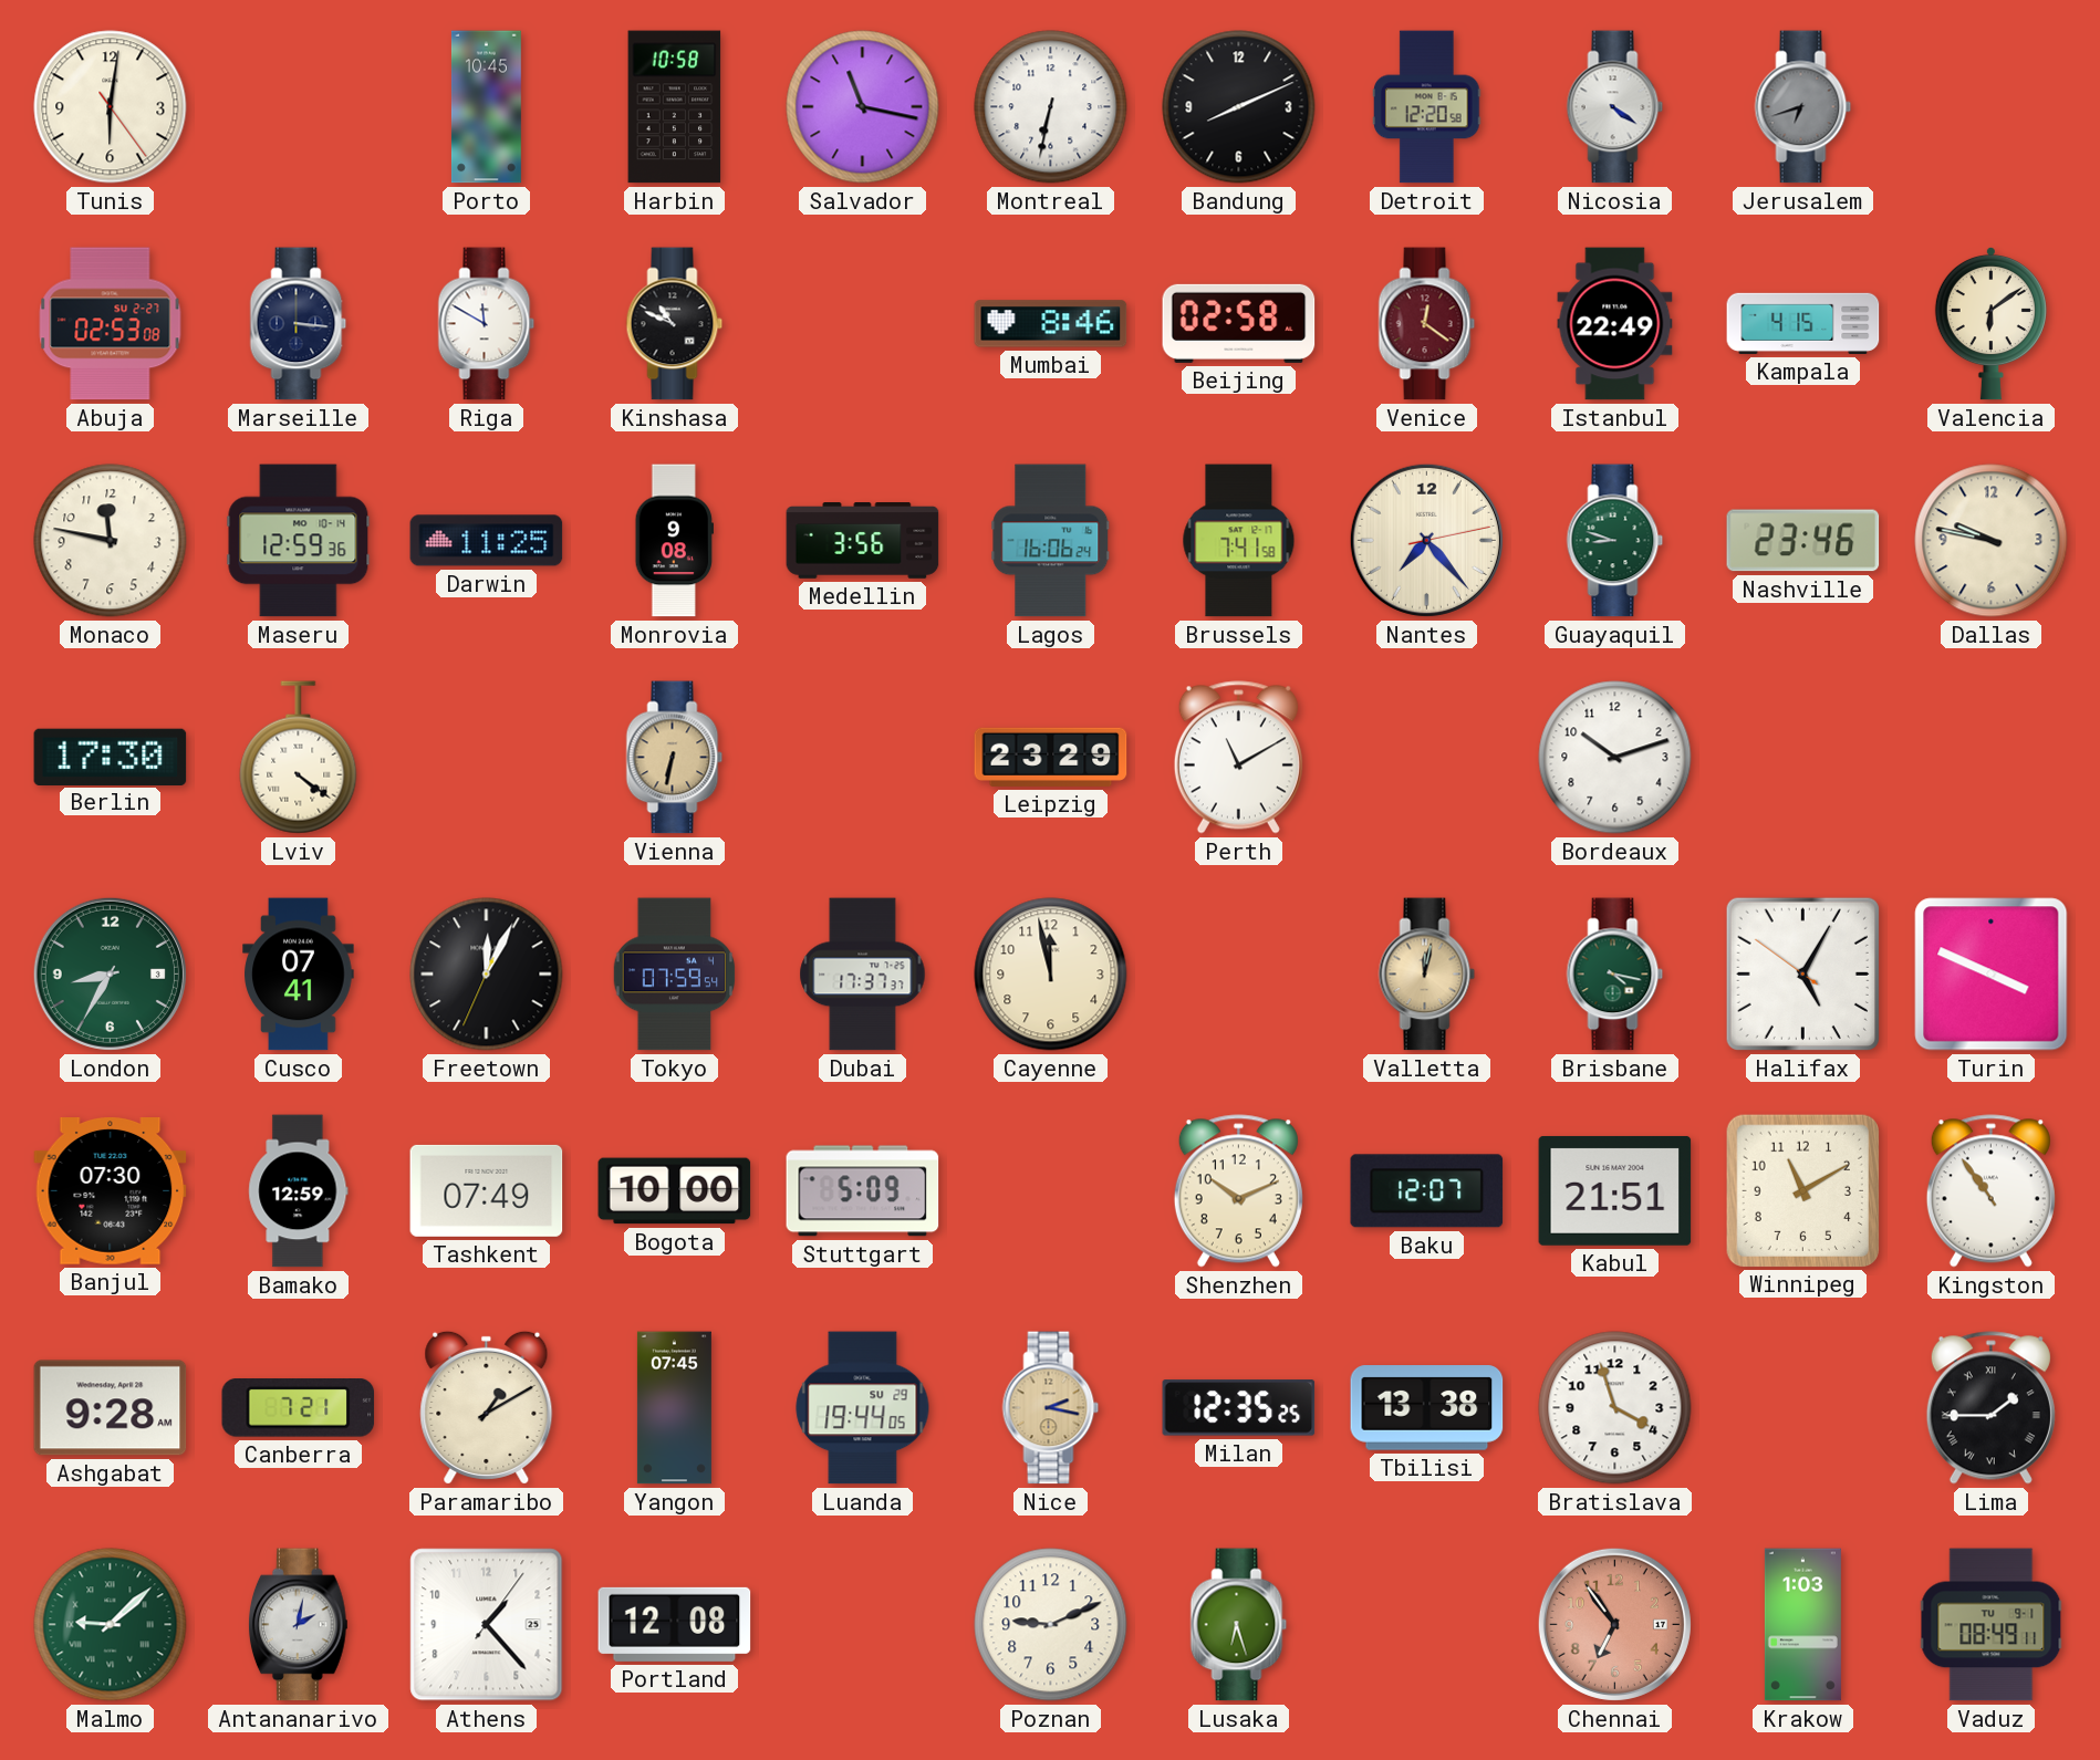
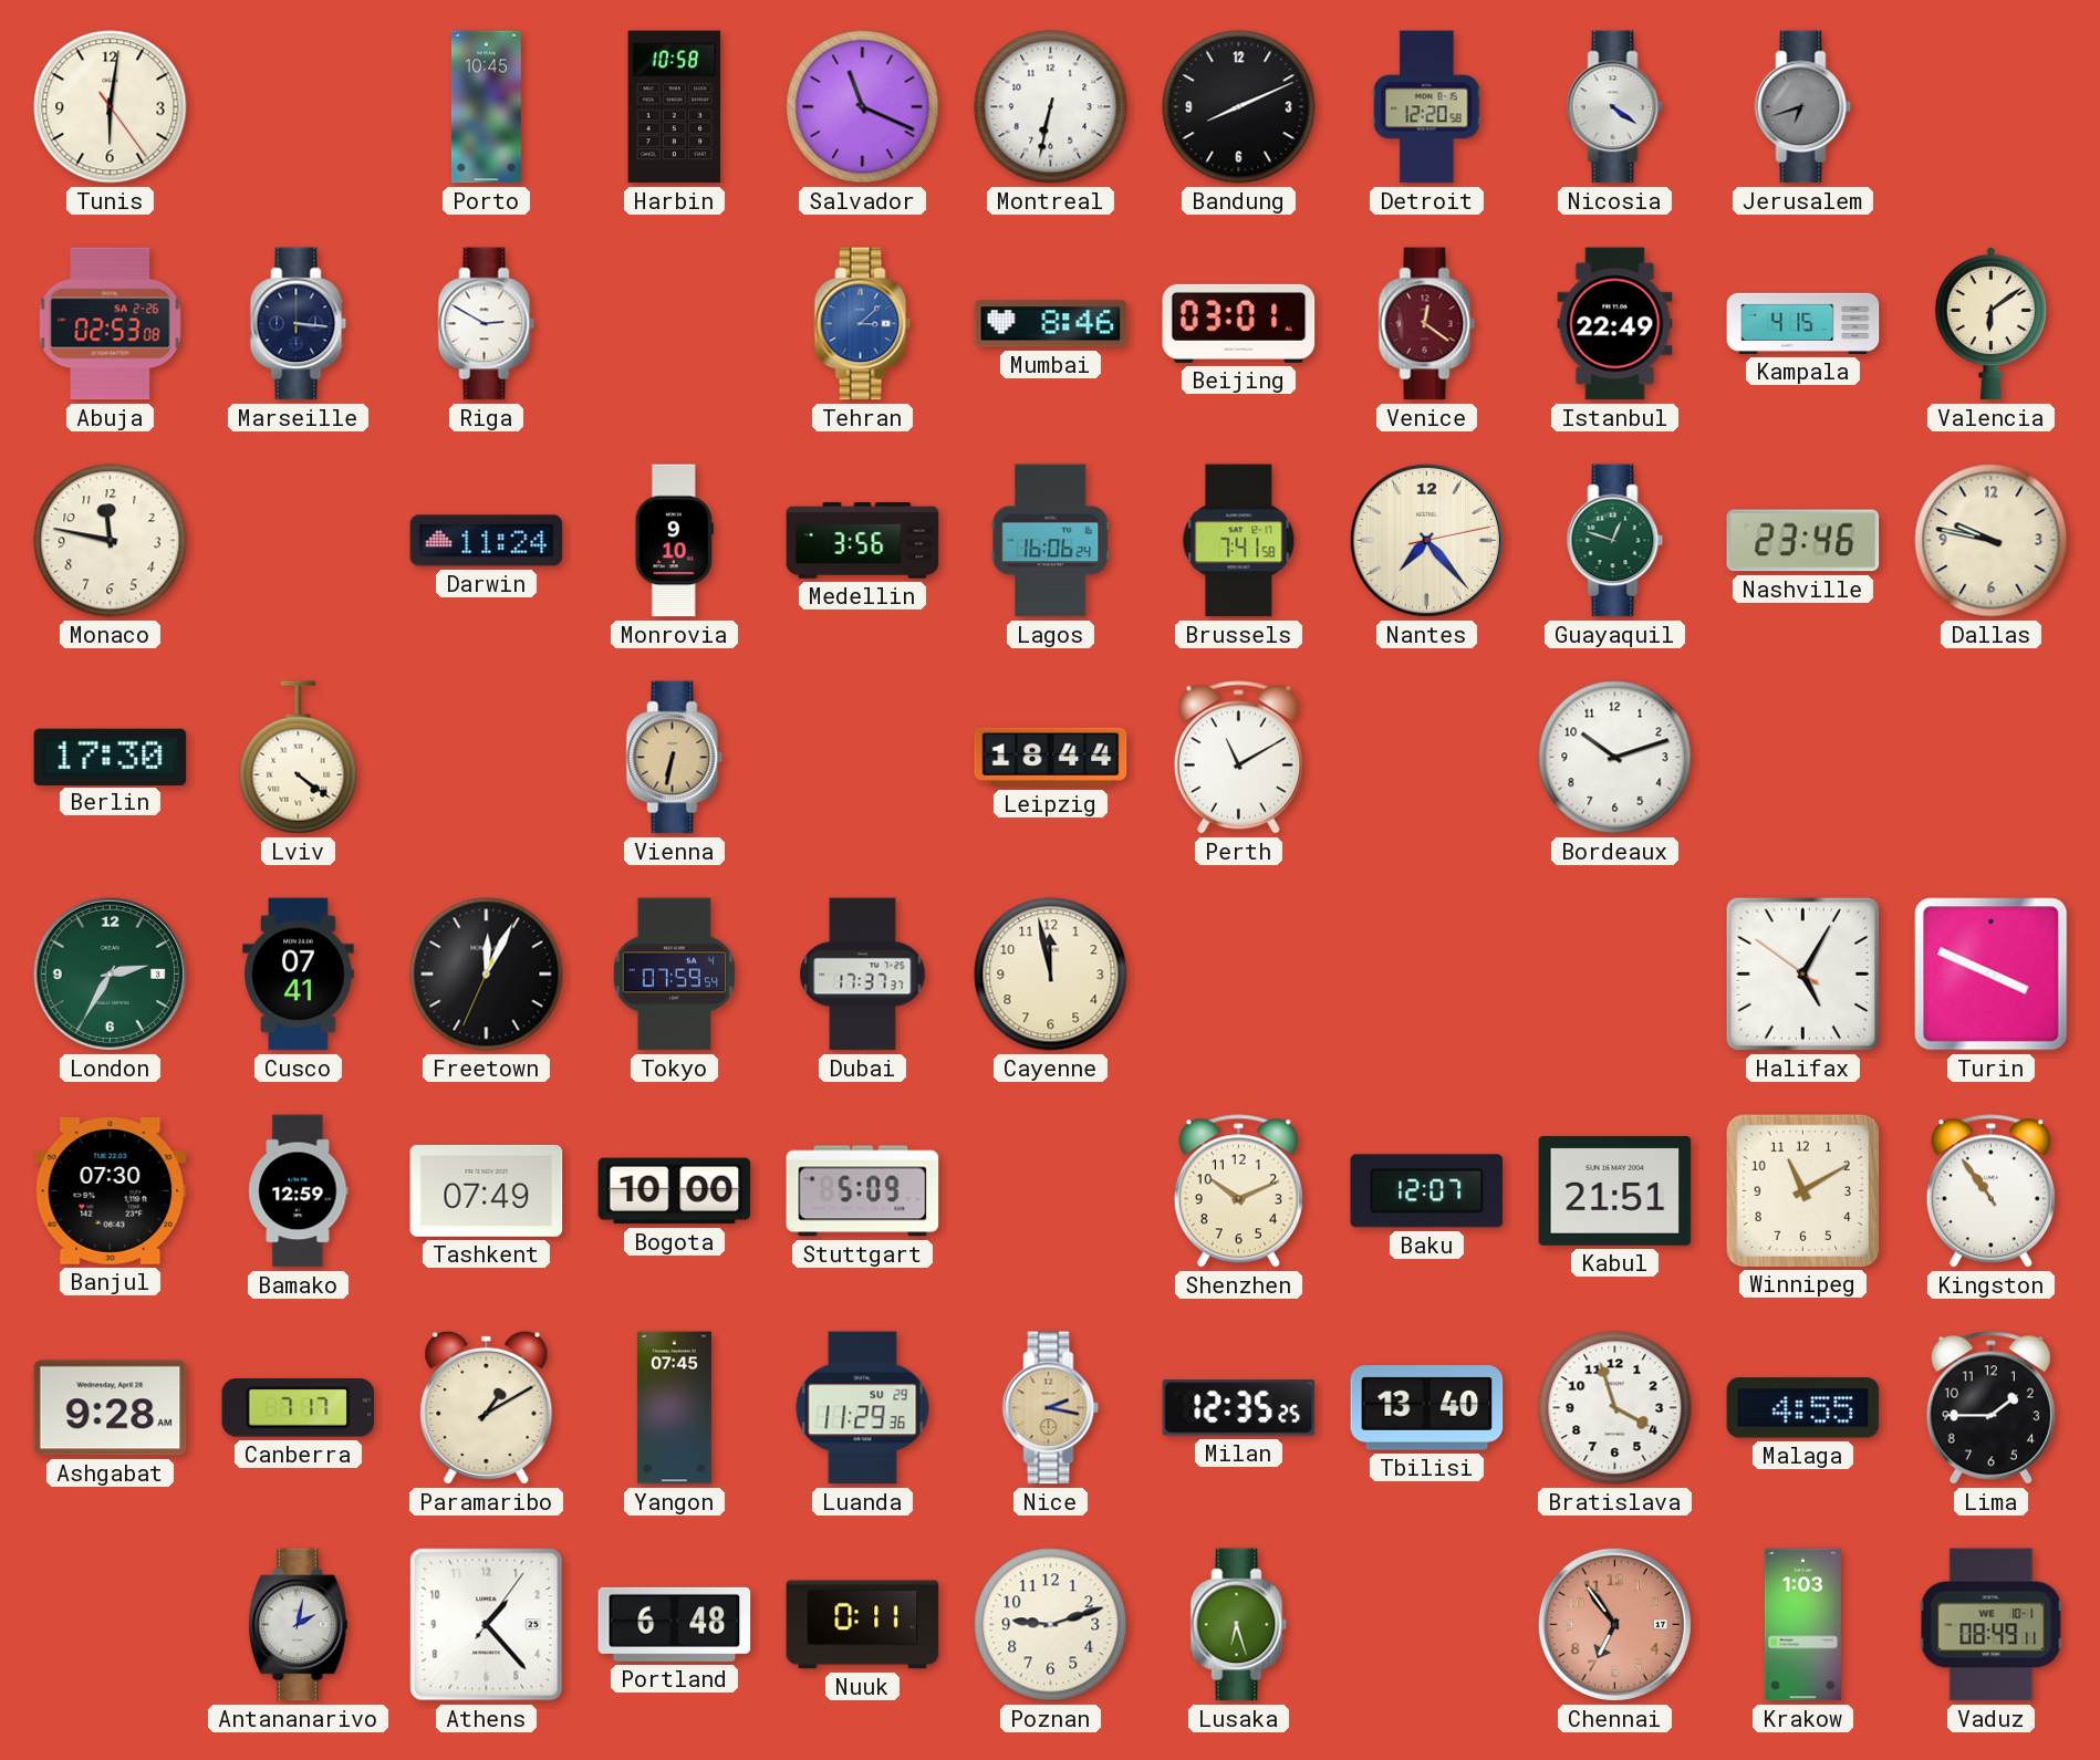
Salvador: 11:17 -> 11:19
Abuja date: SU 2-27 -> SA 2-26
Riga: 11:50 -> 2:50
Kinshasa: 10:49 -> none
Tehran: none -> 3:08
Beijing: 02:58 -> 03:01
Maseru: 12:59 -> none
Darwin: 11:25 -> 11:24
Monrovia: 9:08 -> 9:10
Guayaquil: 8:48 -> 12:48
Leipzig: 23:29 -> 18:44
London: 8:35 -> 2:35
Valletta: 12:02 -> none
Brisbane: 4:17 -> none
Canberra: 7:21 -> 7:17
Luanda: 19:44 -> 11:29
Tbilisi: 13:38 -> 13:40
Malaga: none -> 4:55
Lima numerals: Roman -> Arabic
Malmo: 9:08 -> none
Portland: 12:08 -> 6:48
Nuuk: none -> 0:11
Poznan: 9:11 -> 9:12
Vaduz date: TU 9-1 -> WE 10-1
